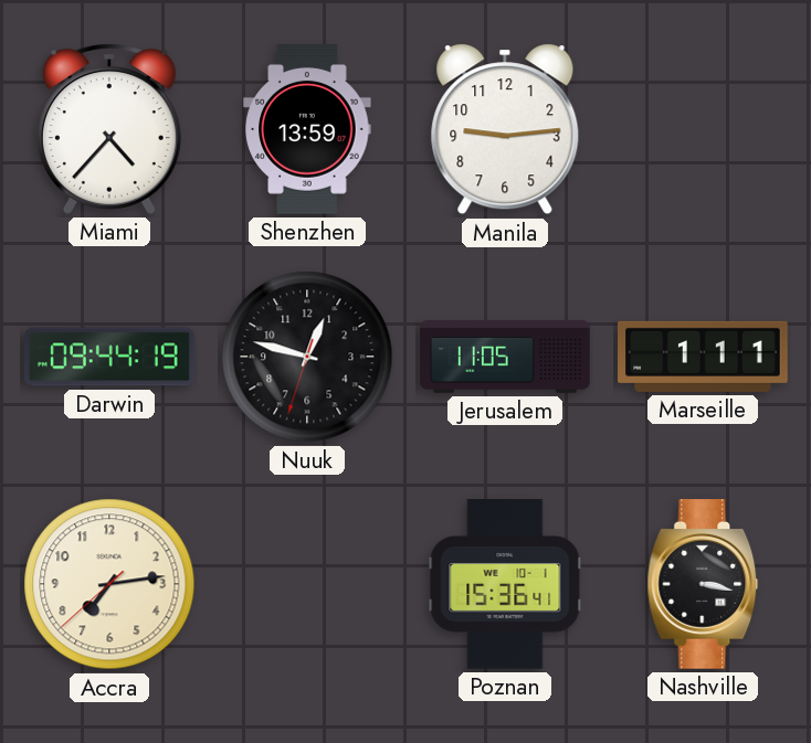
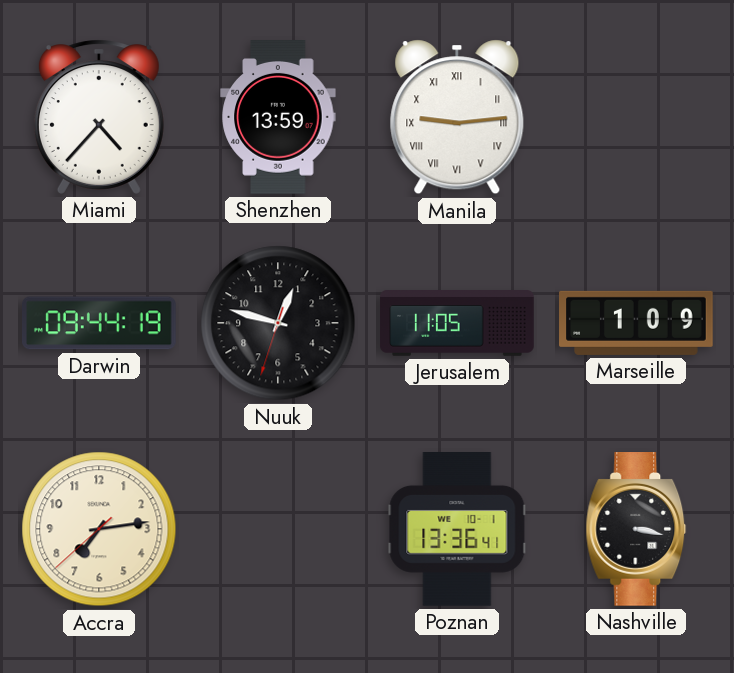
Manila numerals: Arabic -> Roman
Marseille: 1:11 -> 1:09
Poznan: 15:36 -> 13:36
